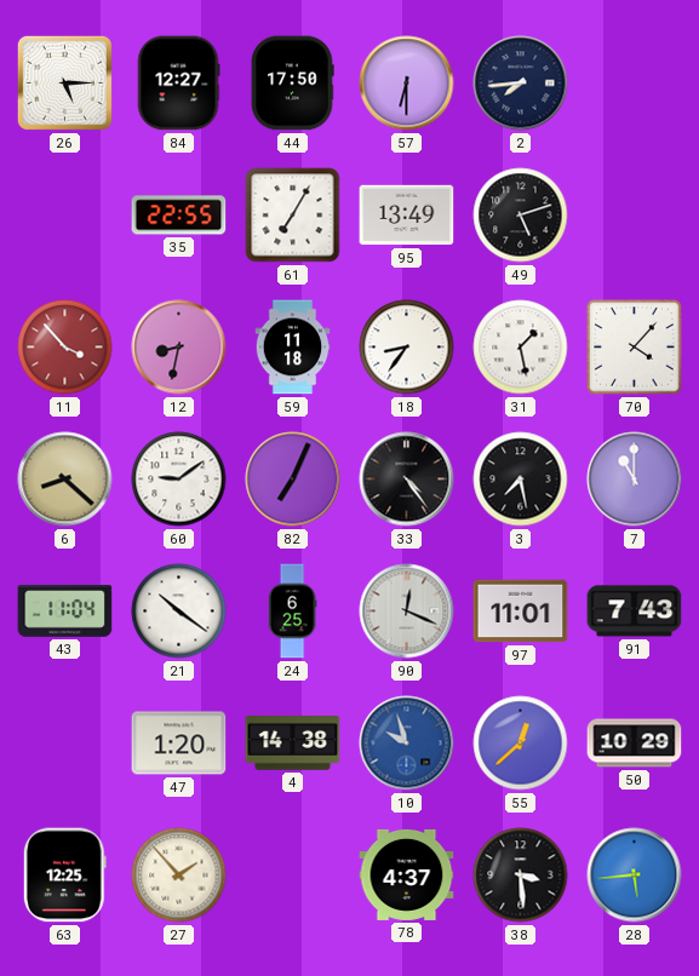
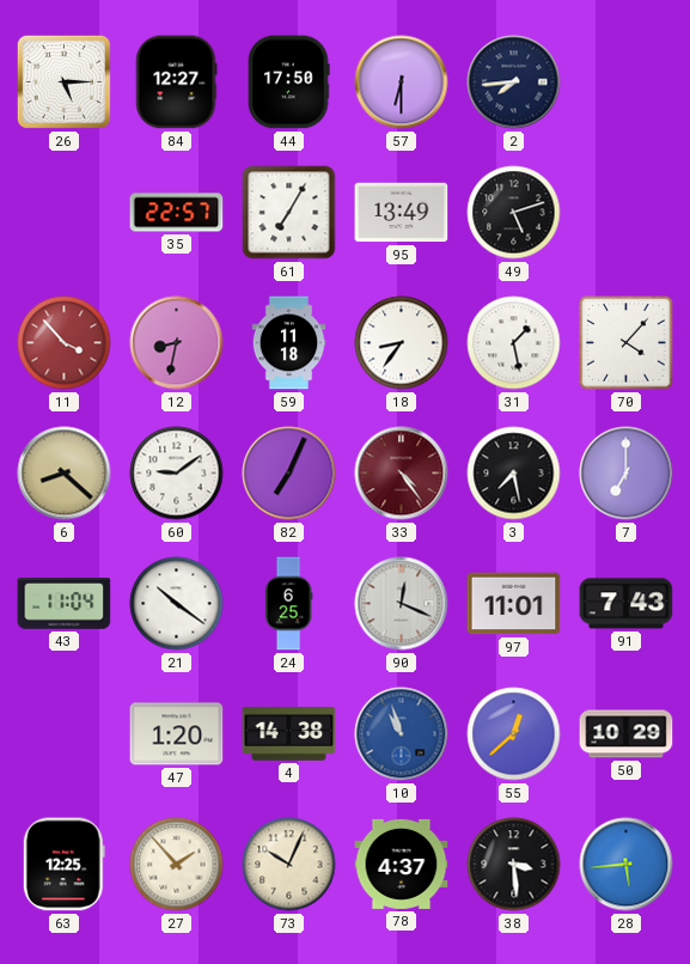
35: 22:55 -> 22:57
33 dial: black -> burgundy
7: 11:00 -> 7:00
10: 9:57 -> 10:57
73: none -> 10:04
